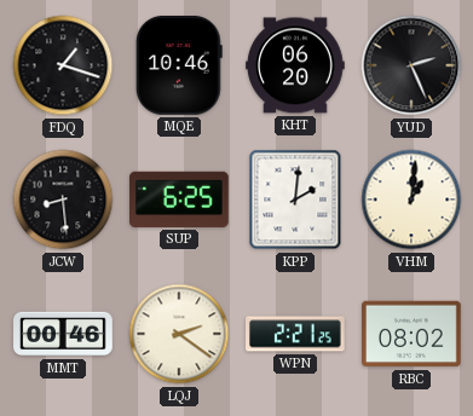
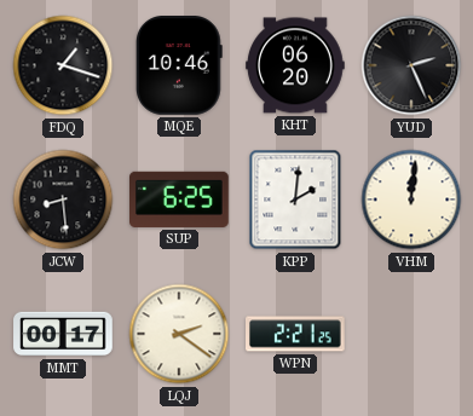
VHM: 1:01 -> 12:01
MMT: 00:46 -> 00:17
RBC: 08:02 -> none
